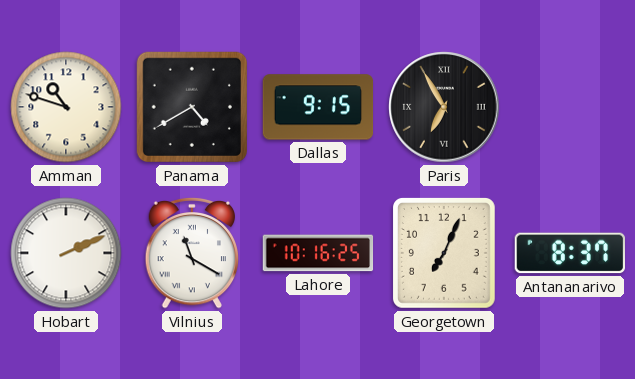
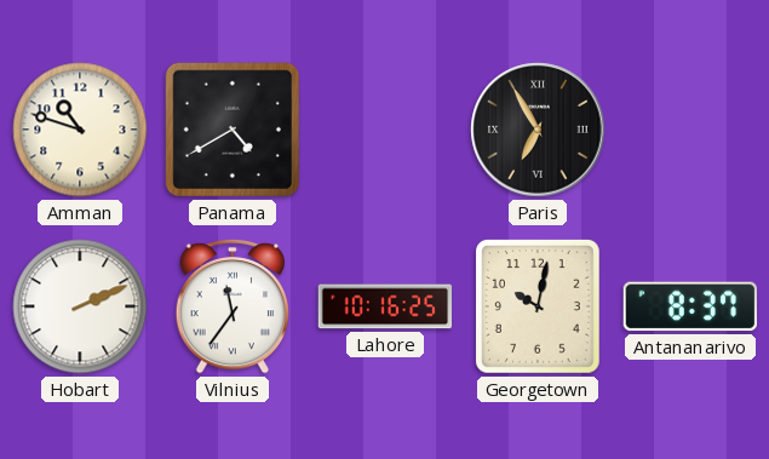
Dallas: 9:15 -> none
Vilnius: 11:20 -> 11:36
Georgetown: 7:04 -> 10:02
